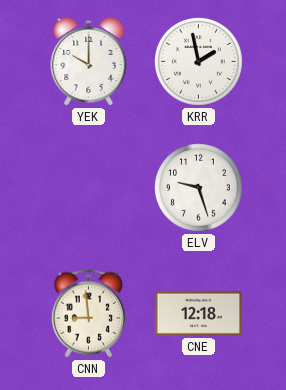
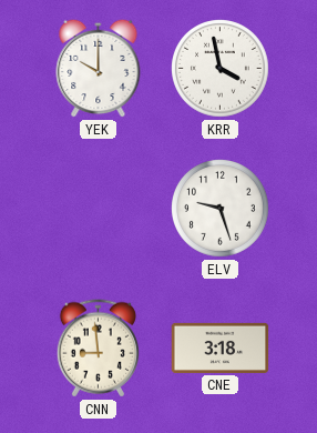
KRR: 1:58 -> 3:58
CNE: 12:18 -> 3:18
